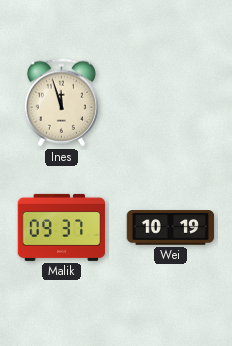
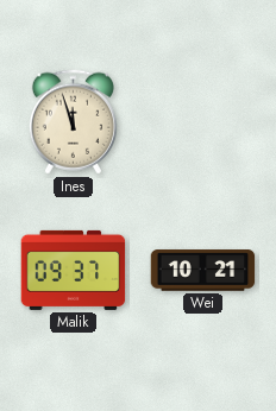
Wei: 10:19 -> 10:21
